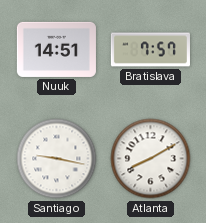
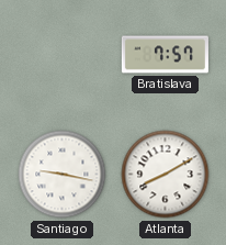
Nuuk: 14:51 -> none
